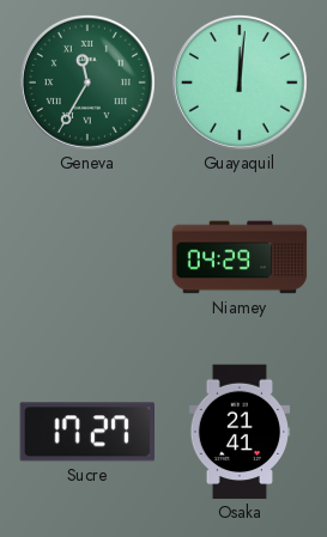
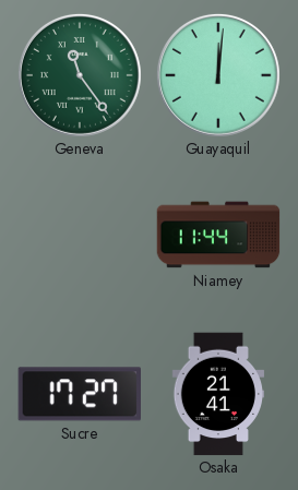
Geneva: 11:35 -> 11:24
Niamey: 04:29 -> 11:44
